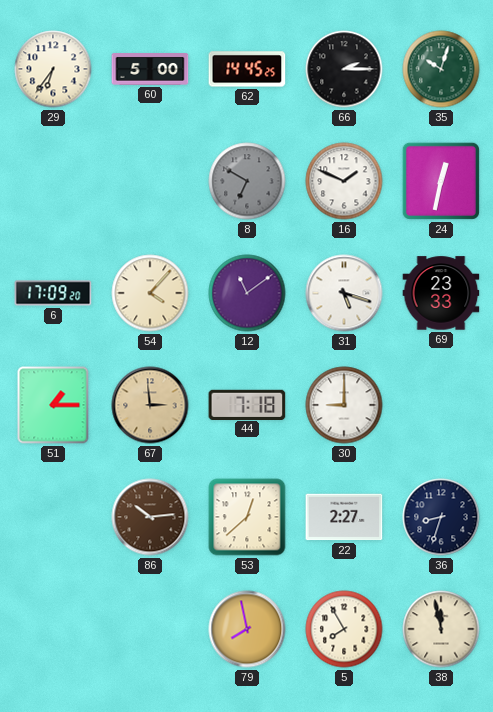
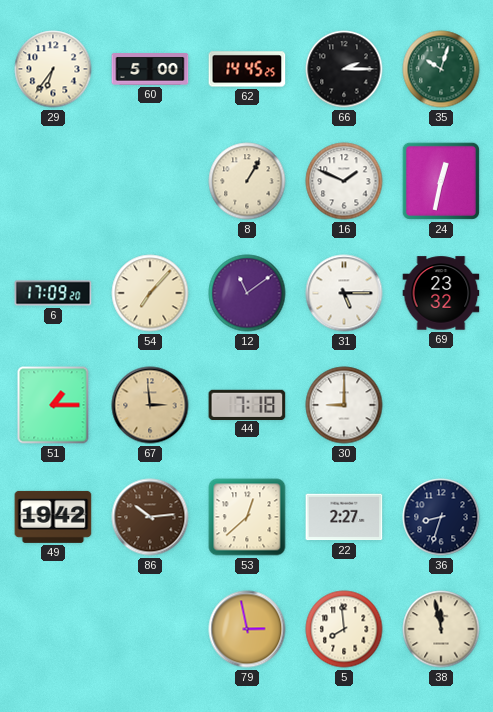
8: 6:50 -> 1:05
8 dial: grey -> cream
54: 4:07 -> 7:07
31: 5:18 -> 5:15
69: 23:33 -> 23:32
49: none -> 19:42
79: 7:58 -> 2:58
5: 7:55 -> 7:59
